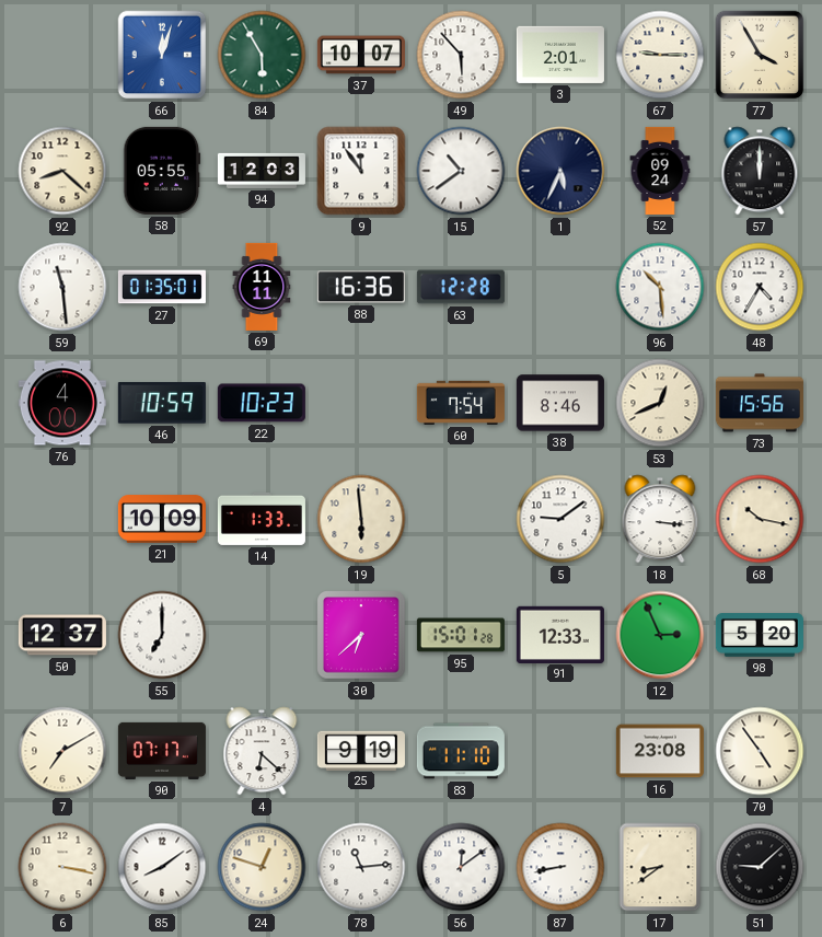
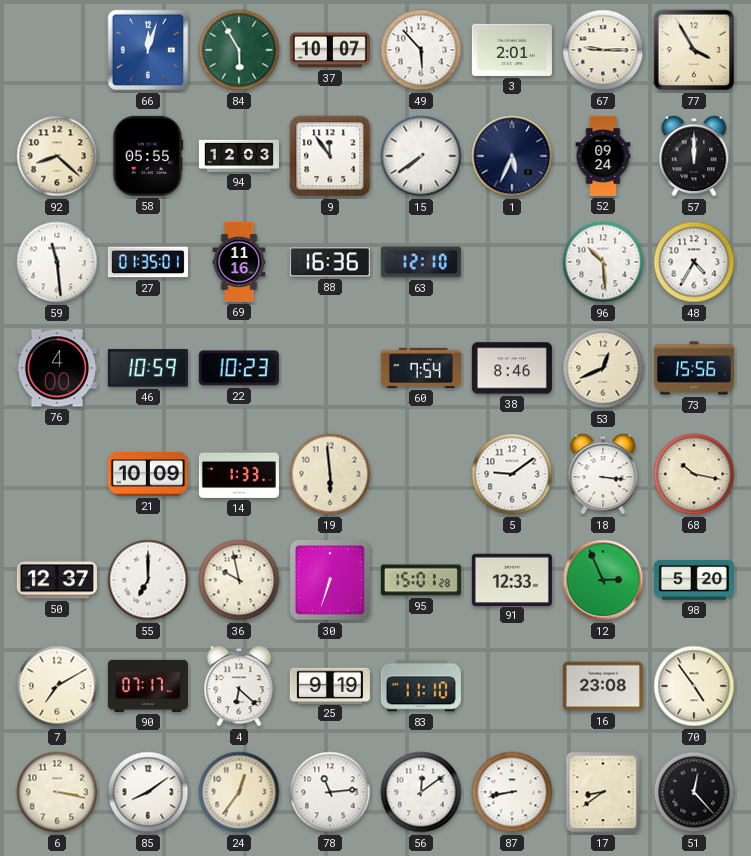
15: 10:39 -> 7:39
69: 11:11 -> 11:16
63: 12:28 -> 12:10
36: none -> 9:58
30: 6:38 -> 6:33
24: 12:48 -> 12:36
51: 9:08 -> 12:23
